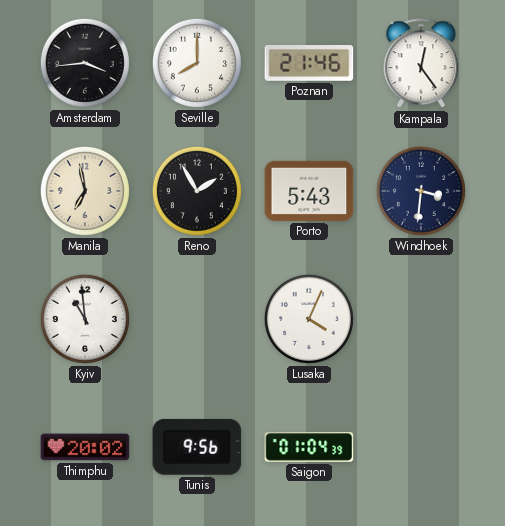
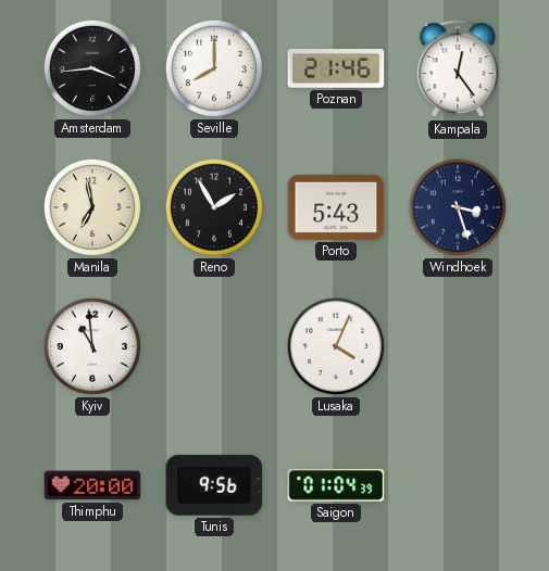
Windhoek: 3:31 -> 3:27
Thimphu: 20:02 -> 20:00
